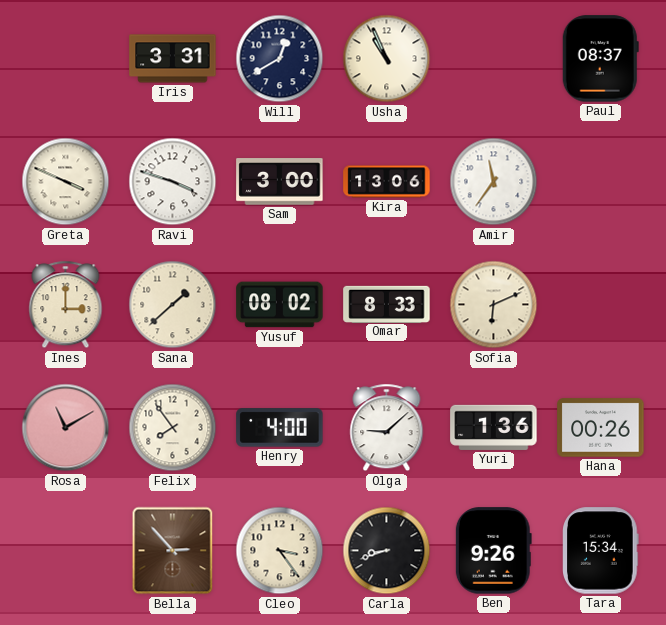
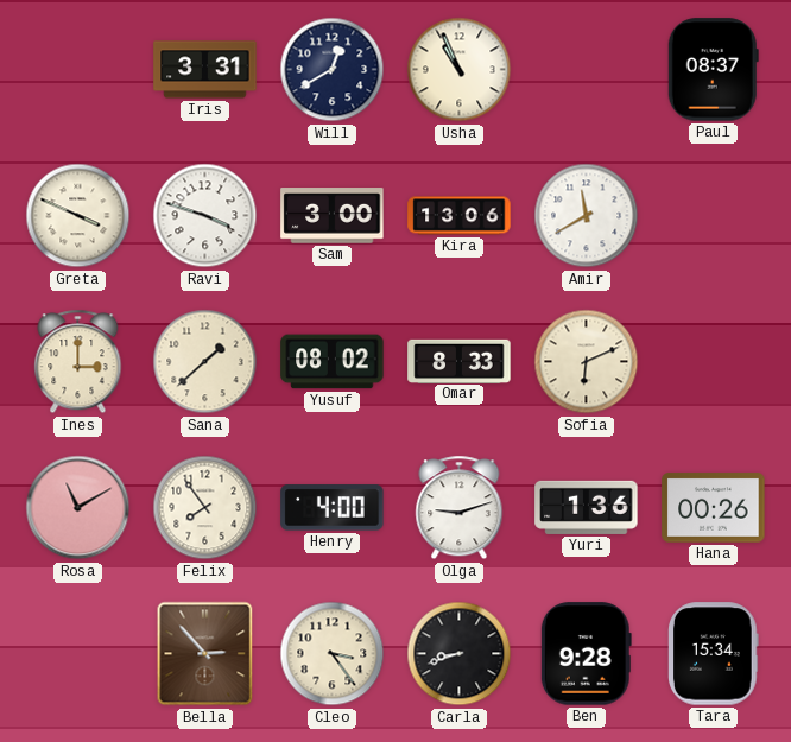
Amir: 11:36 -> 11:40
Olga: 9:08 -> 9:12
Ben: 9:26 -> 9:28
